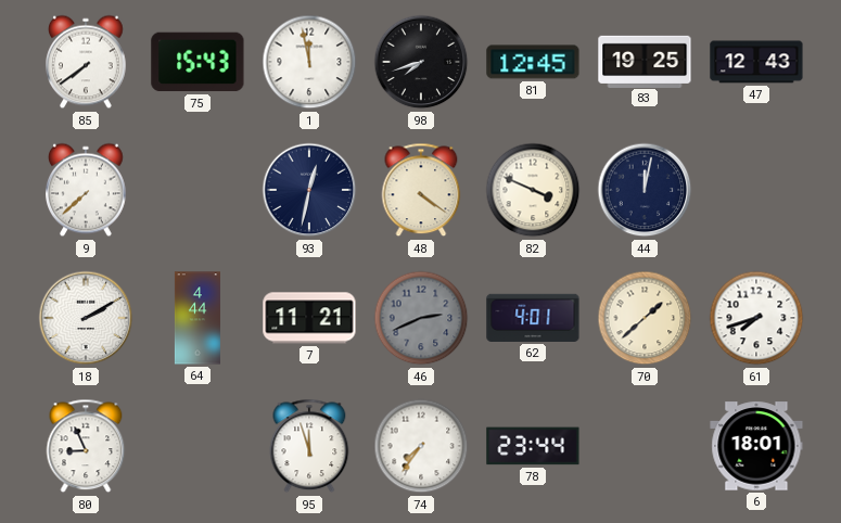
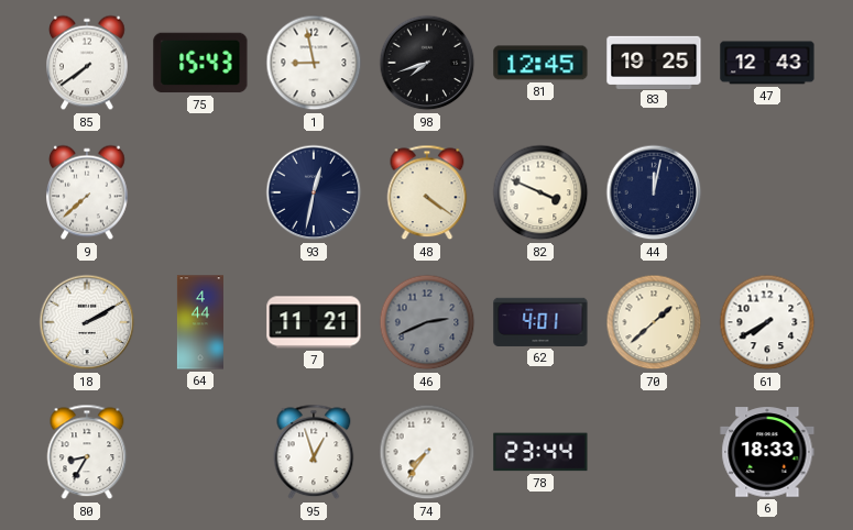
1: 11:58 -> 8:58
61: 7:42 -> 7:40
80: 8:56 -> 8:35
95: 11:57 -> 12:57
6: 18:01 -> 18:33
